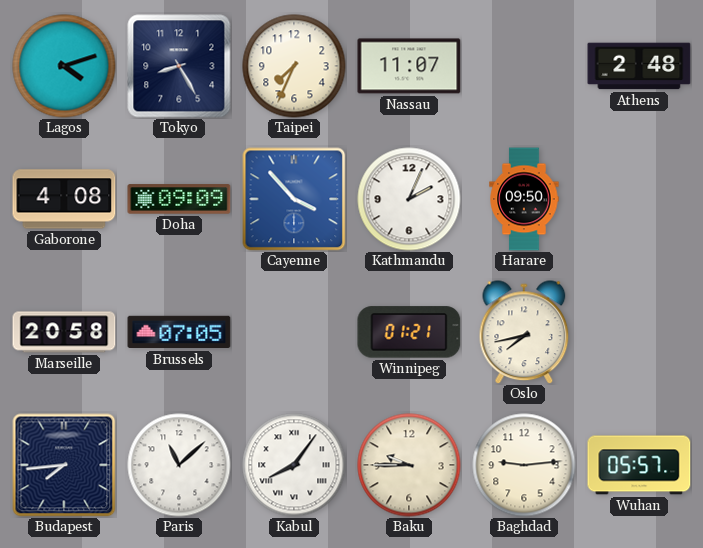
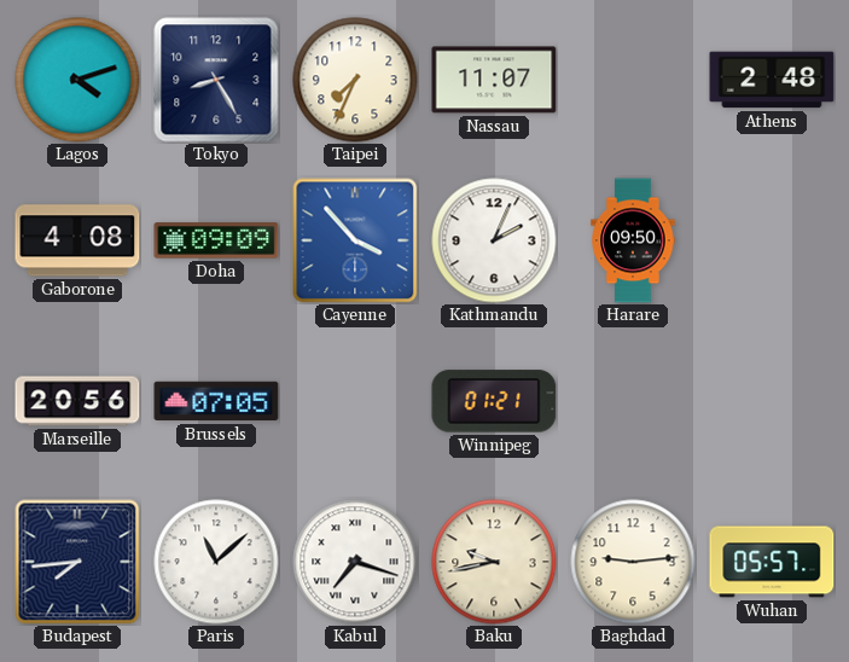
Marseille: 20:58 -> 20:56
Oslo: 7:43 -> none
Kabul: 8:06 -> 7:18
Baku: 9:45 -> 9:43
